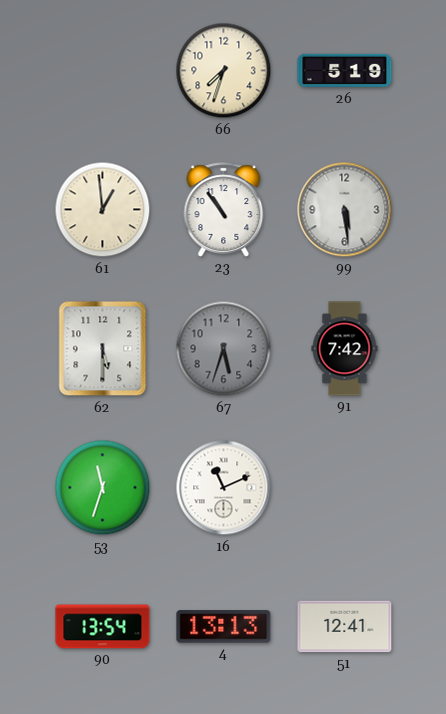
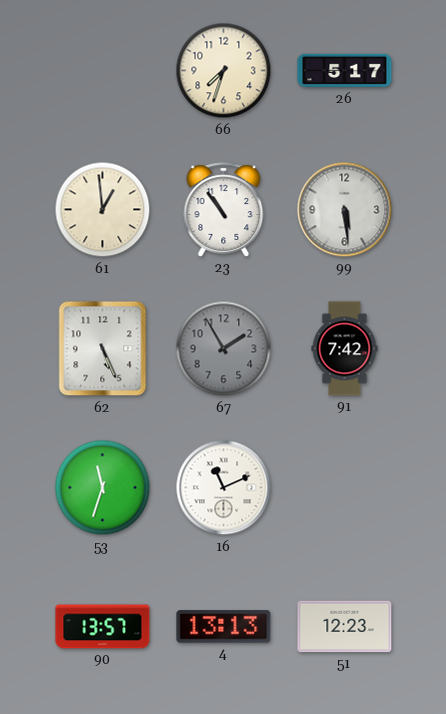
26: 5:19 -> 5:17
62: 5:30 -> 5:26
67: 5:33 -> 1:55
90: 13:54 -> 13:57
51: 12:41 -> 12:23
